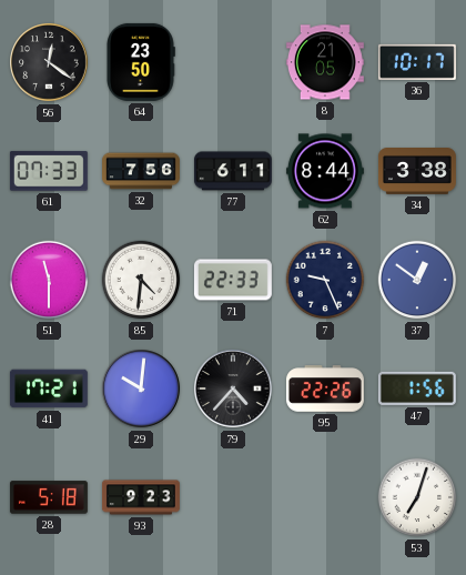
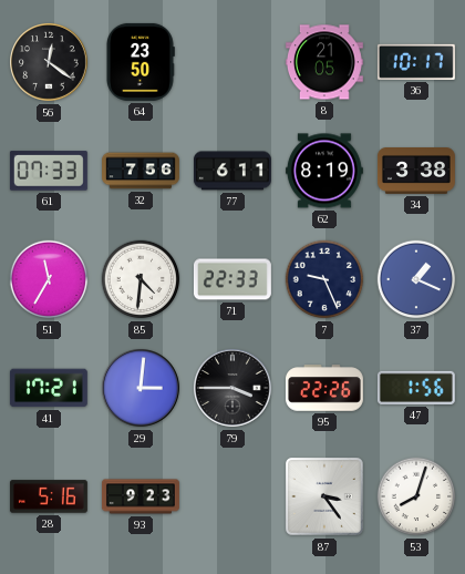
62: 8:44 -> 8:19
51: 11:30 -> 11:35
37: 12:51 -> 1:19
29: 10:01 -> 3:01
79: 4:37 -> 3:45
28: 5:18 -> 5:16
87: none -> 3:24
53: 7:03 -> 8:03
